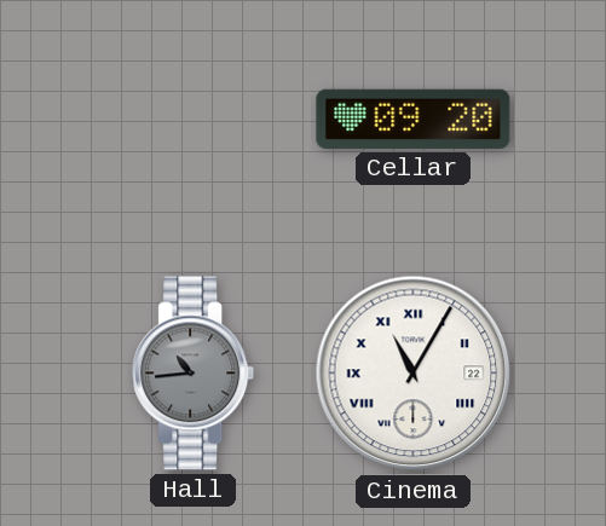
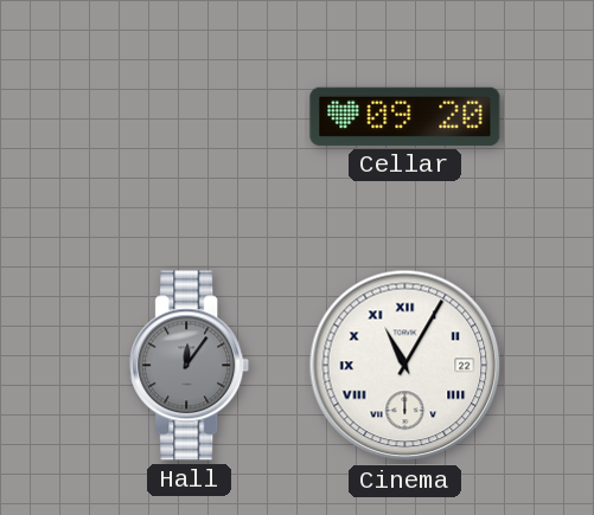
Hall: 10:44 -> 12:06
